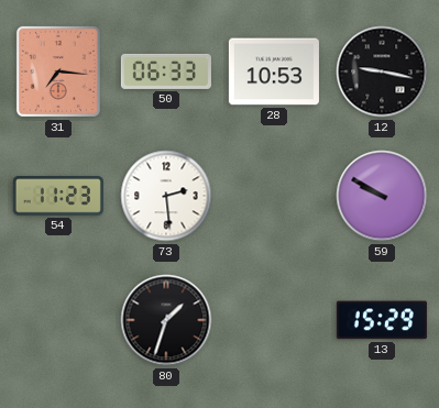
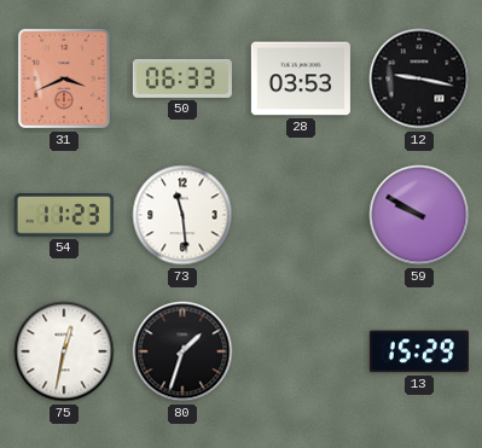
31: 7:16 -> 3:41
28: 10:53 -> 03:53
73: 2:29 -> 11:29
75: none -> 12:32
